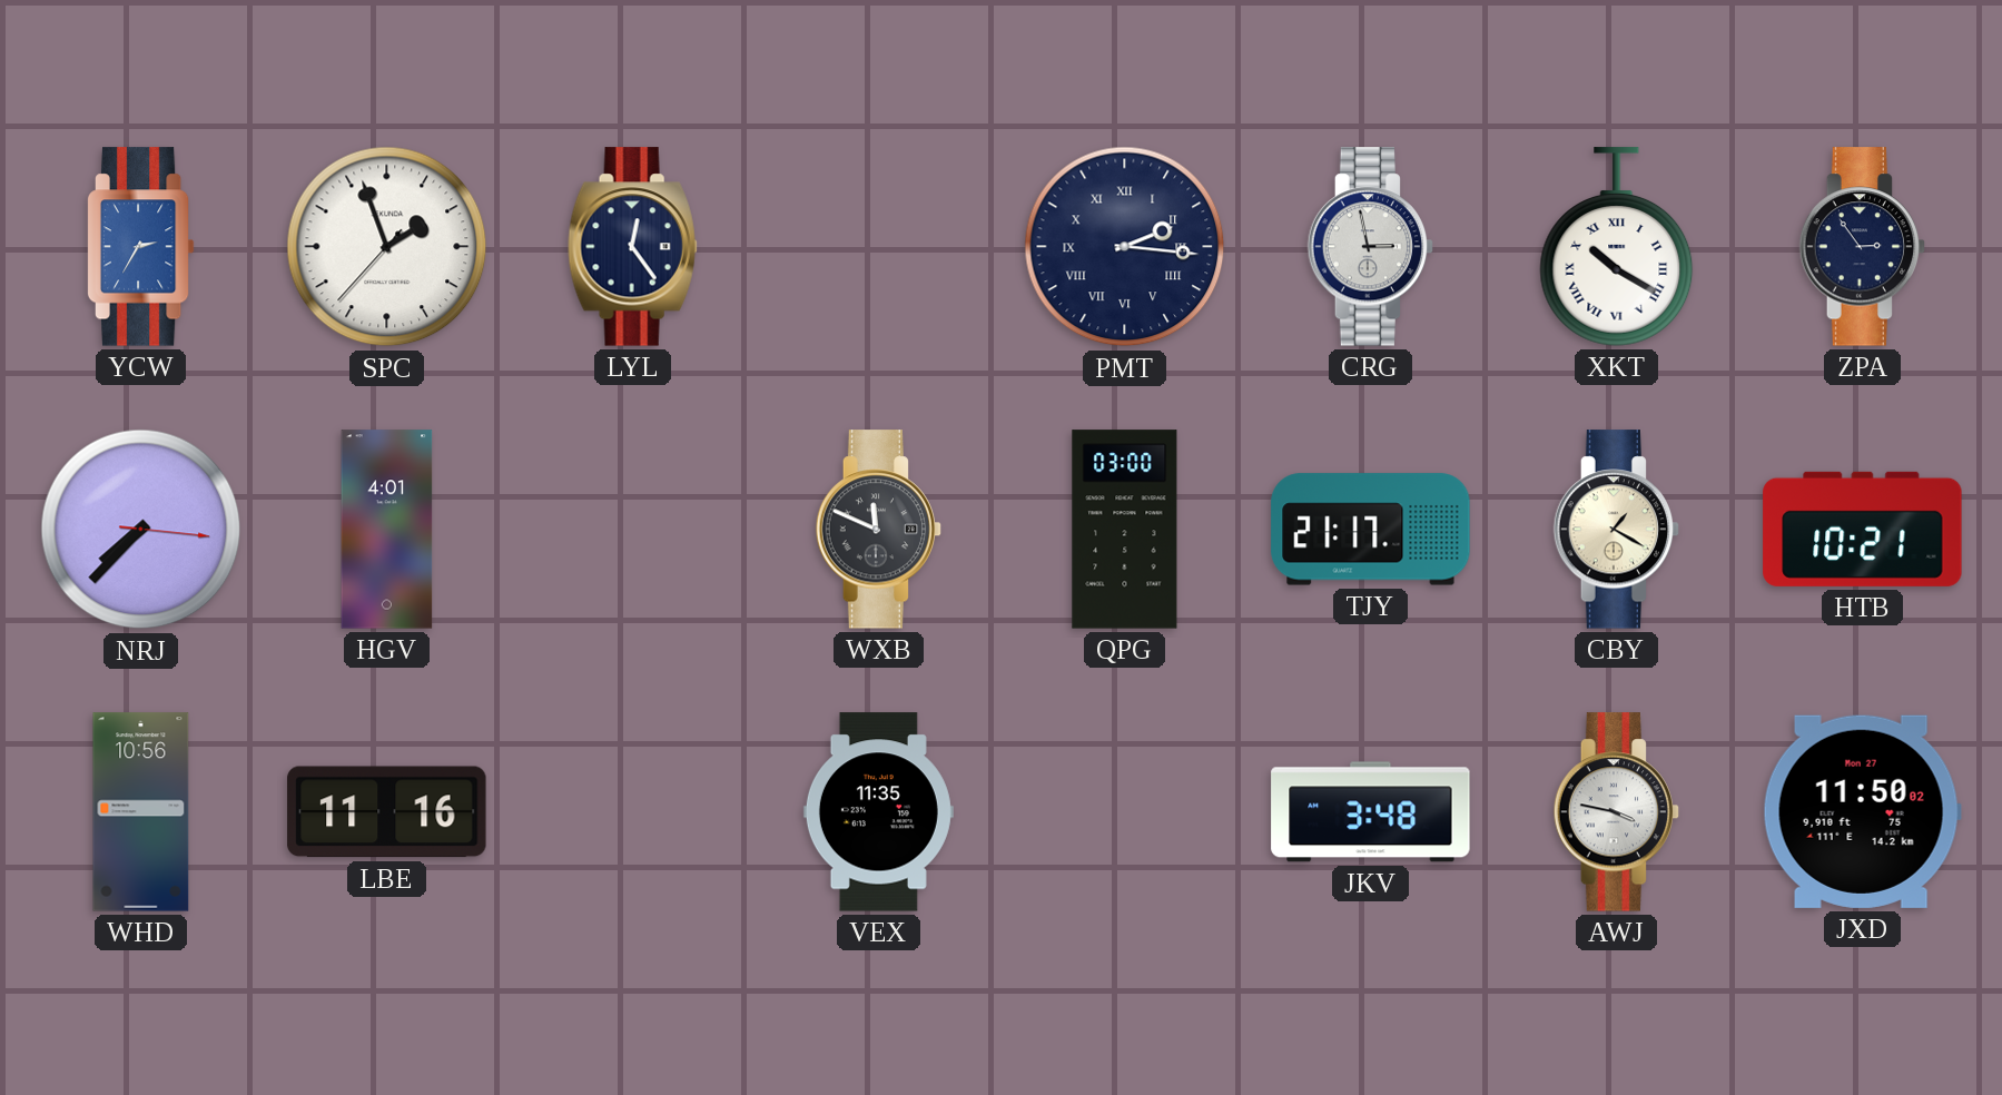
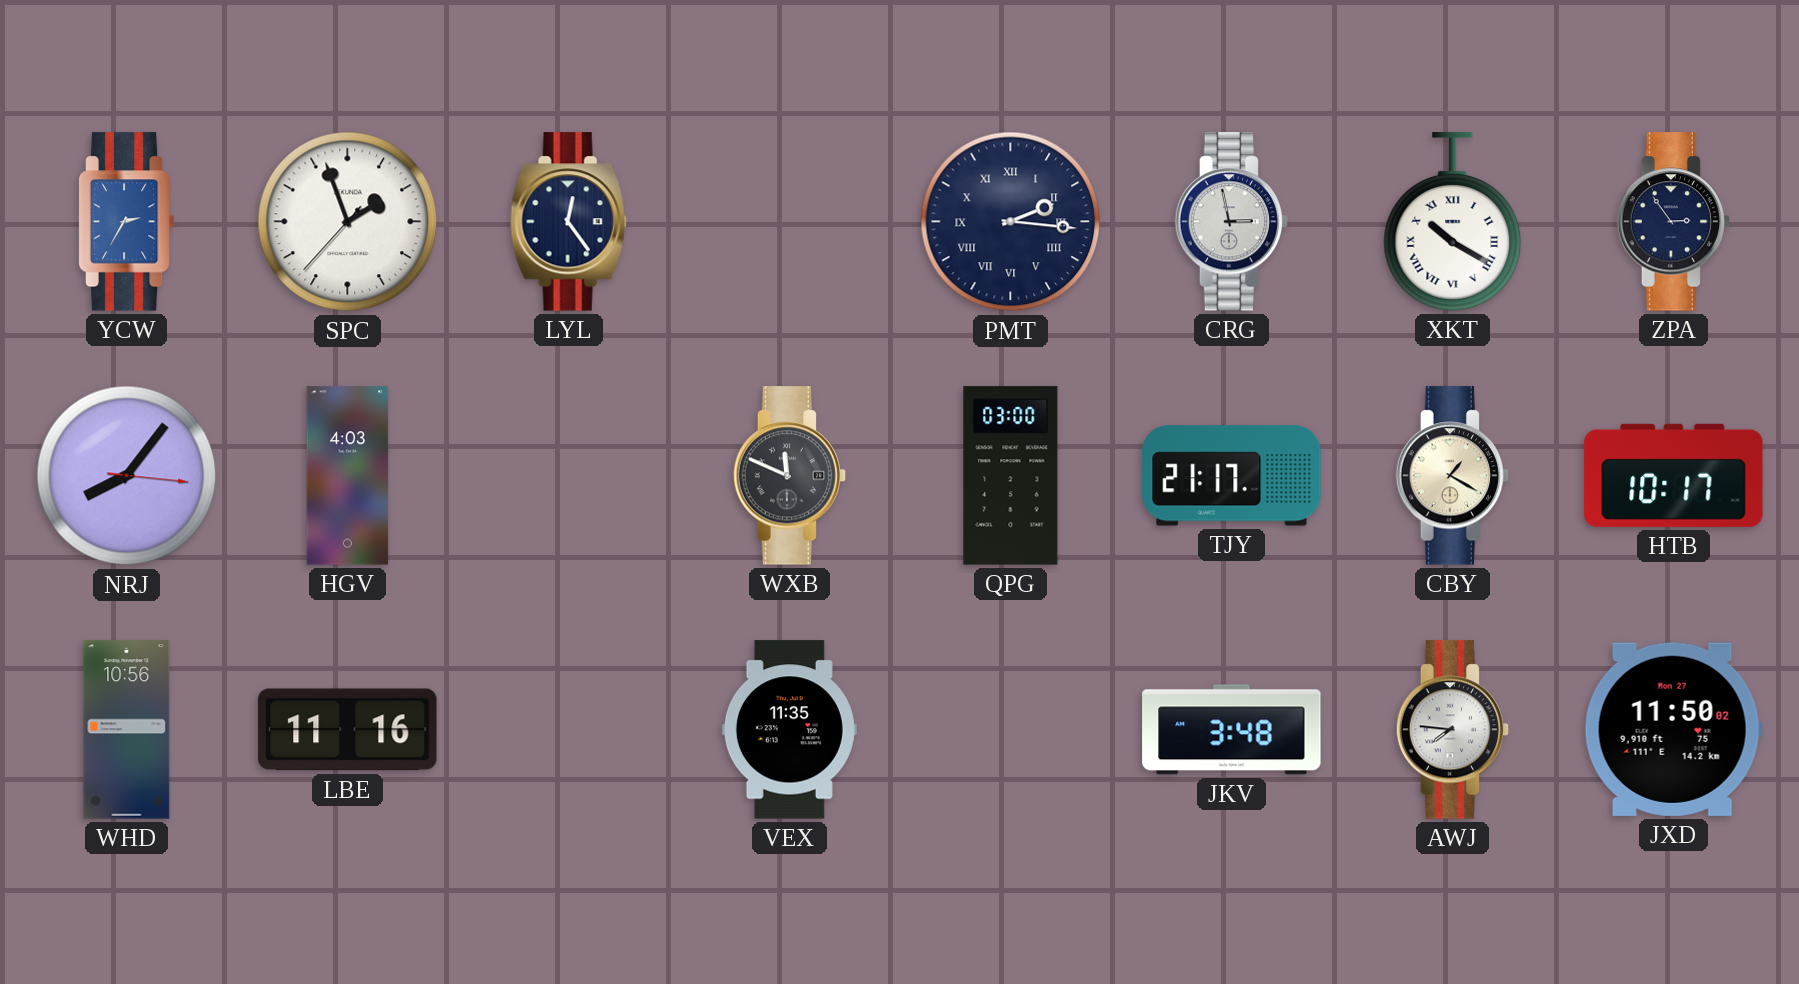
NRJ: 7:37 -> 8:06
HGV: 4:01 -> 4:03
HTB: 10:21 -> 10:17
AWJ: 3:47 -> 7:46
